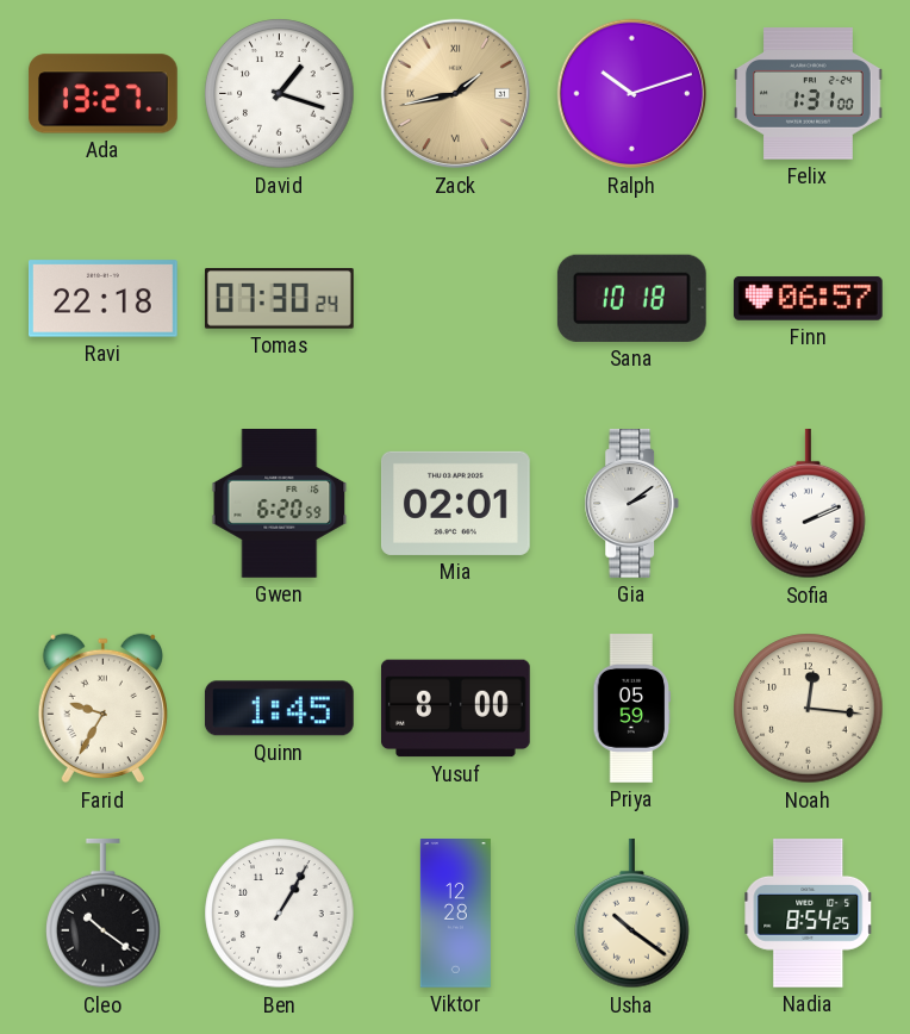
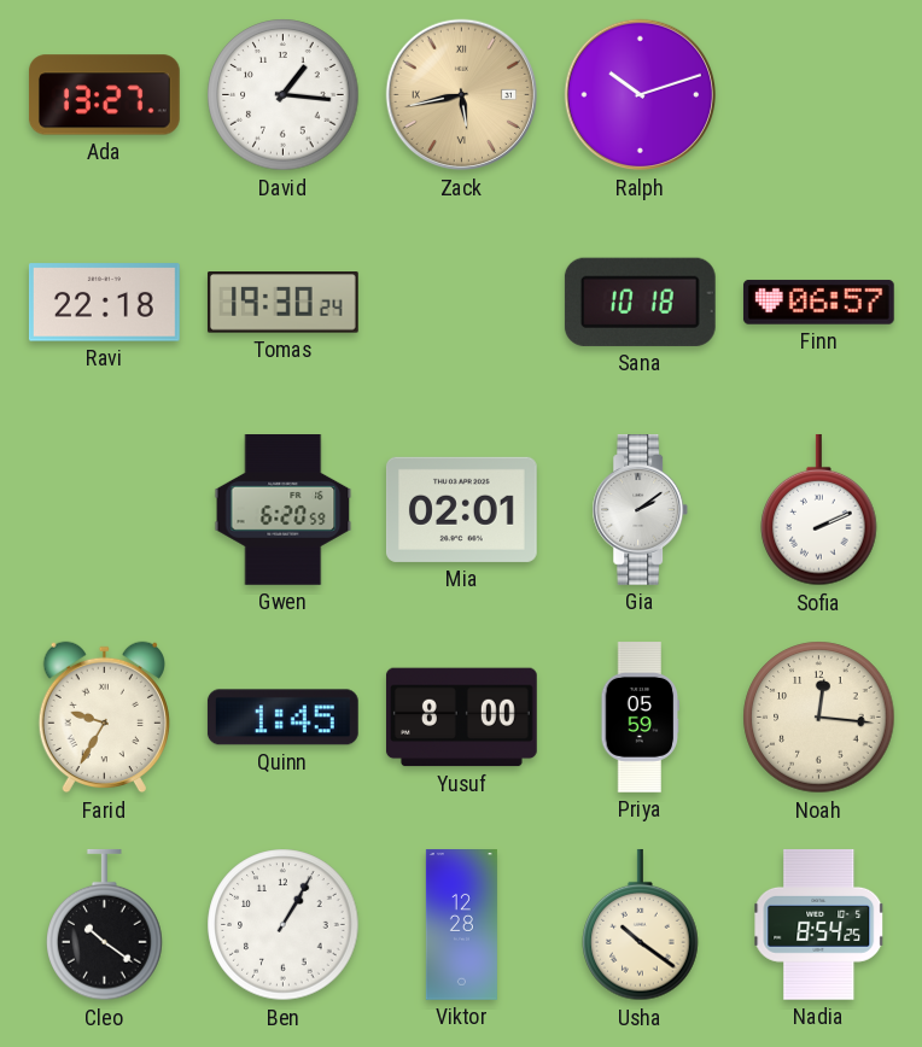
David: 1:18 -> 1:16
Zack: 1:43 -> 5:43
Felix: 1:31 -> none
Tomas: 07:30 -> 19:30
